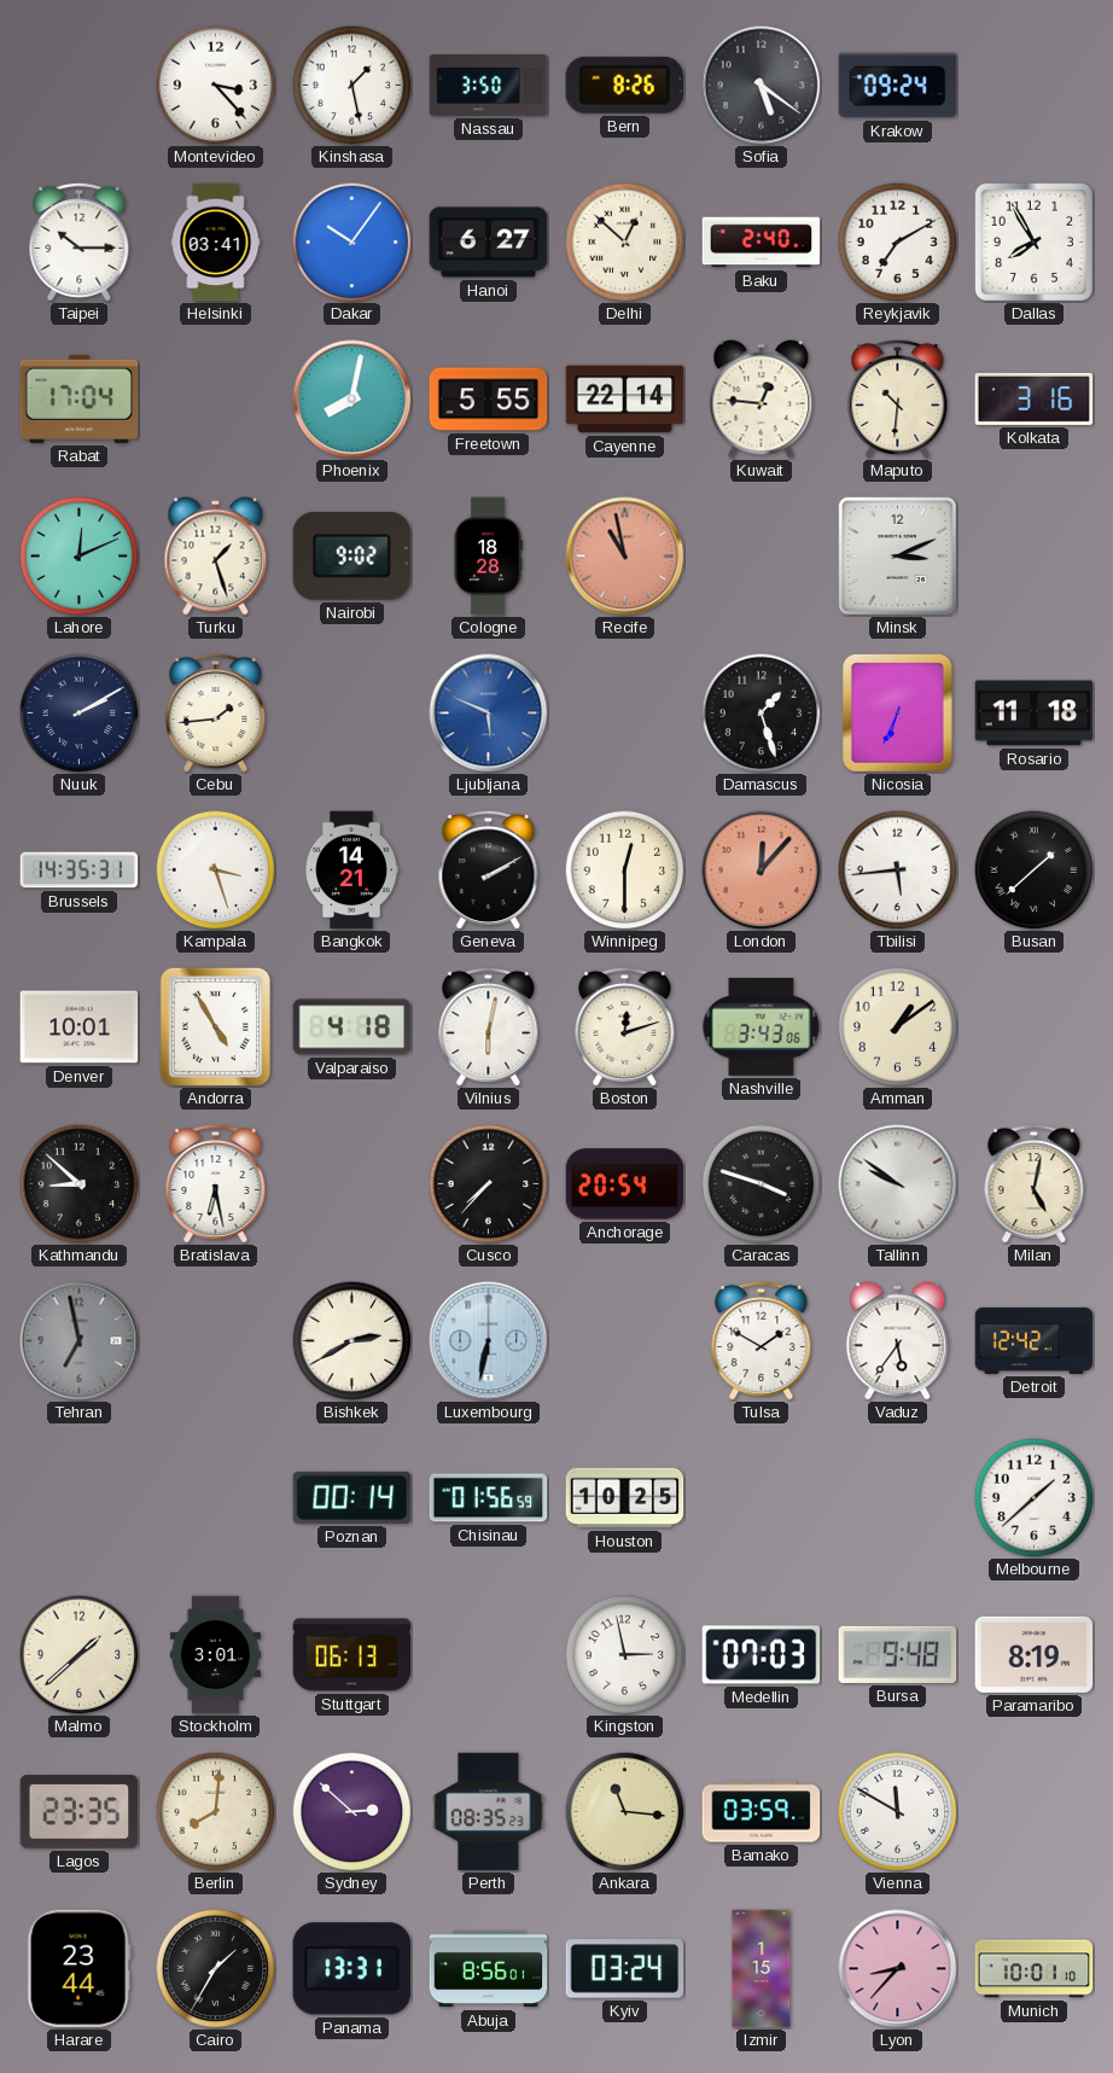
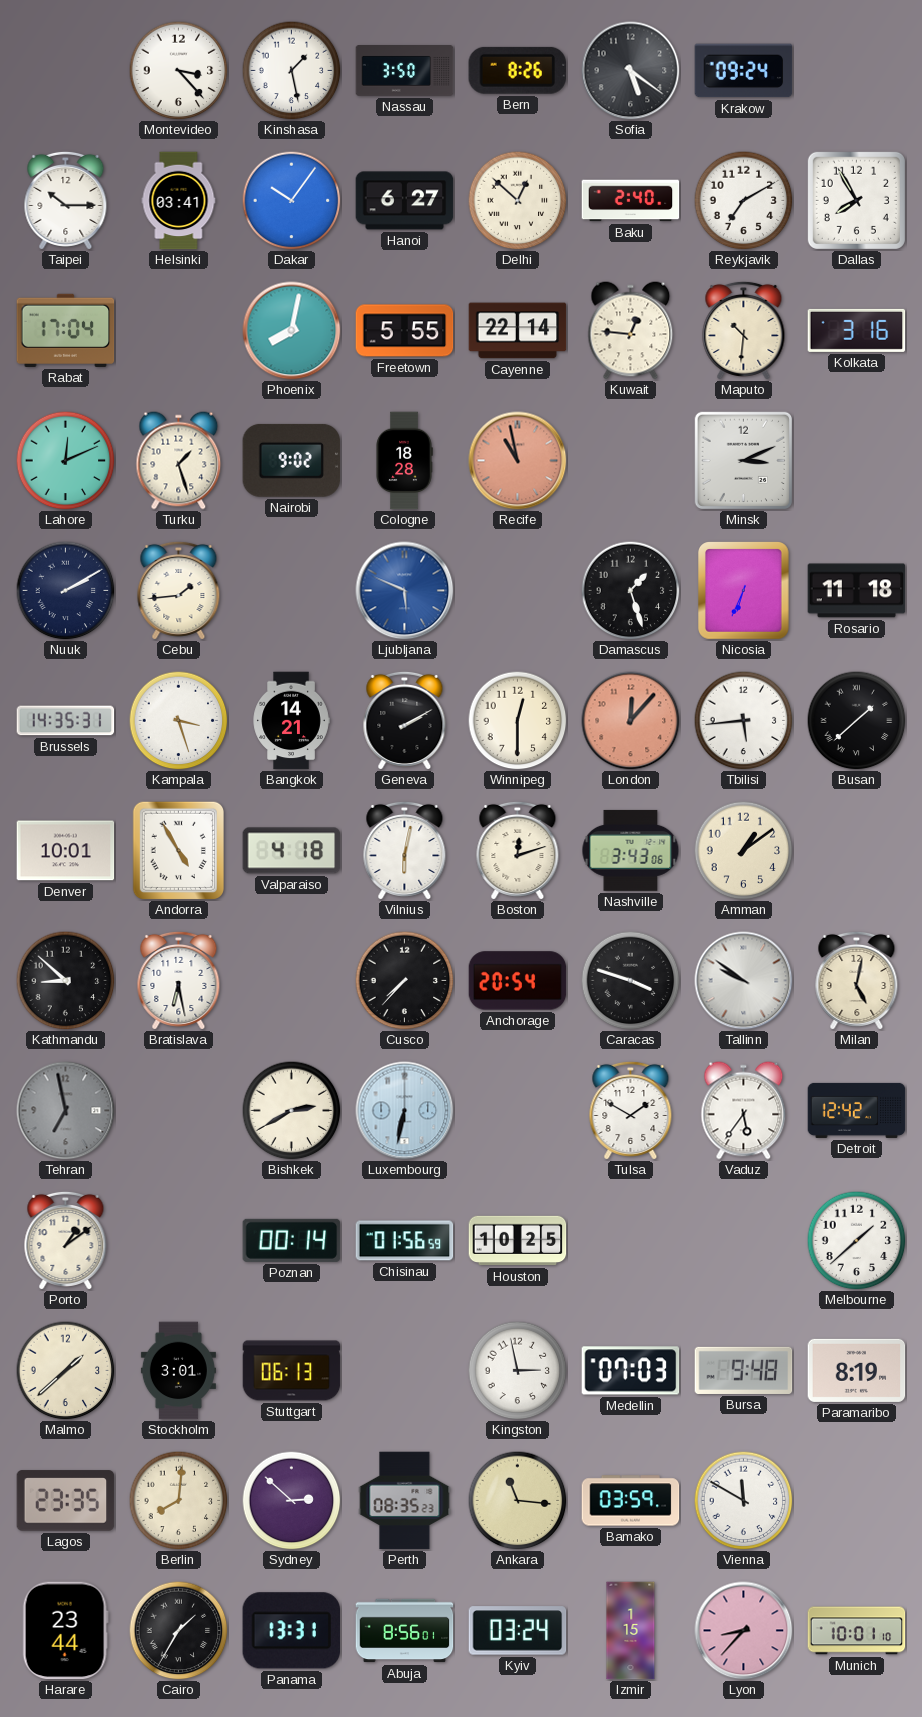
Porto: none -> 1:09
